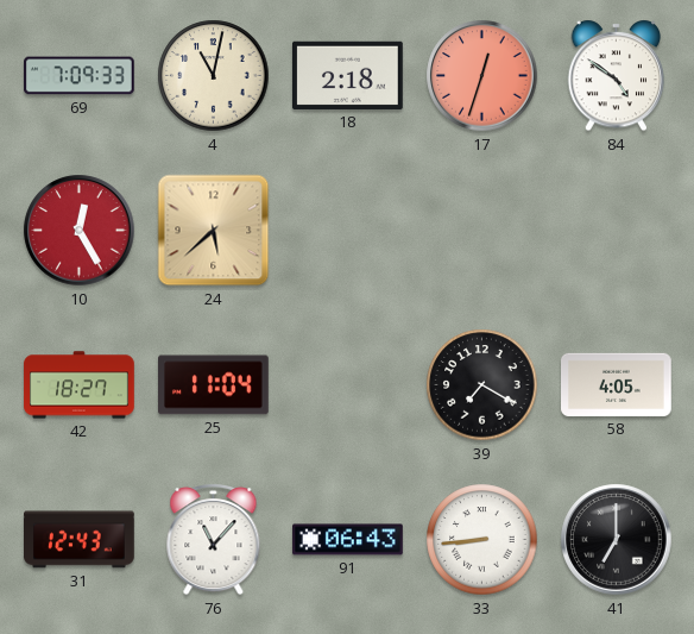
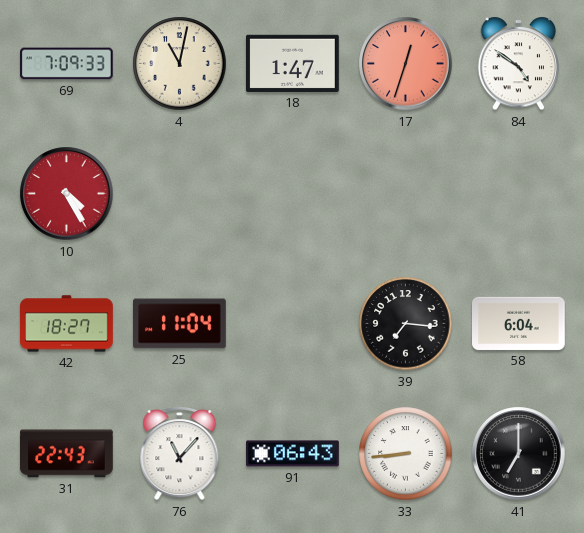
18: 2:18 -> 1:47
10: 12:25 -> 4:25
24: 5:38 -> none
39: 7:20 -> 7:16
58: 4:05 -> 6:04
31: 12:43 -> 22:43
